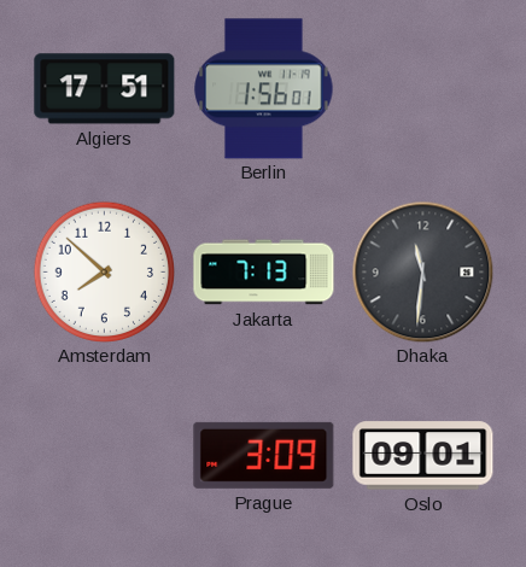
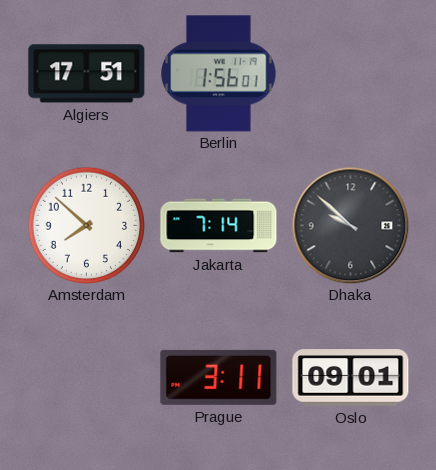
Jakarta: 7:13 -> 7:14
Dhaka: 11:31 -> 9:52
Prague: 3:09 -> 3:11
